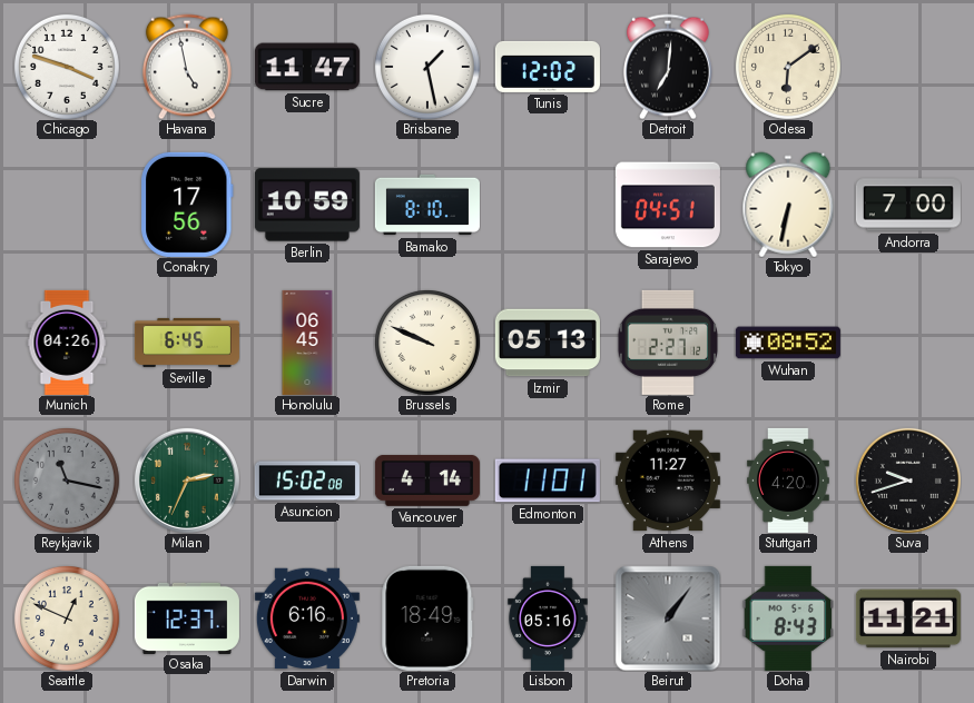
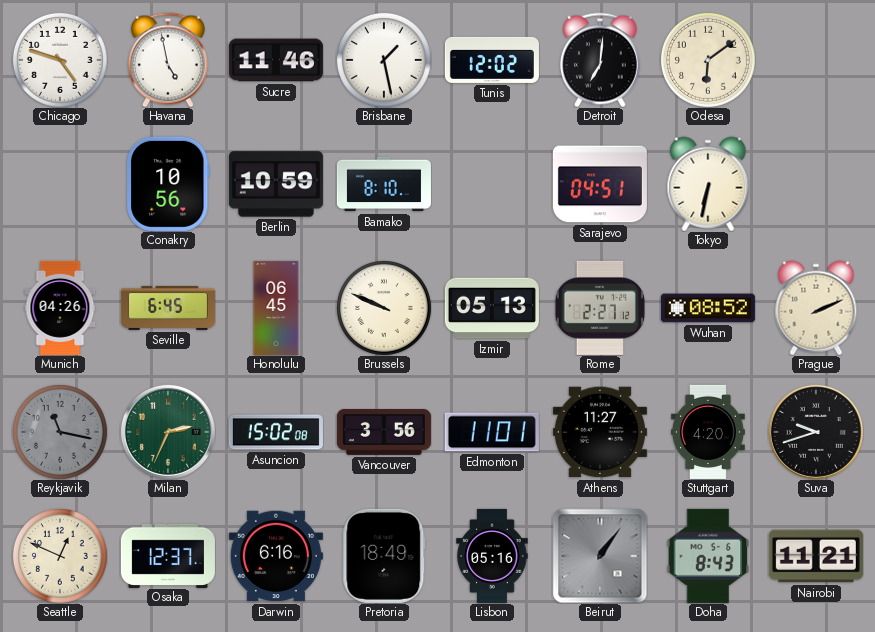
Chicago: 3:48 -> 4:48
Sucre: 11:47 -> 11:46
Conakry: 17:56 -> 10:56
Andorra: 7:00 -> none
Prague: none -> 2:11
Vancouver: 4:14 -> 3:56
